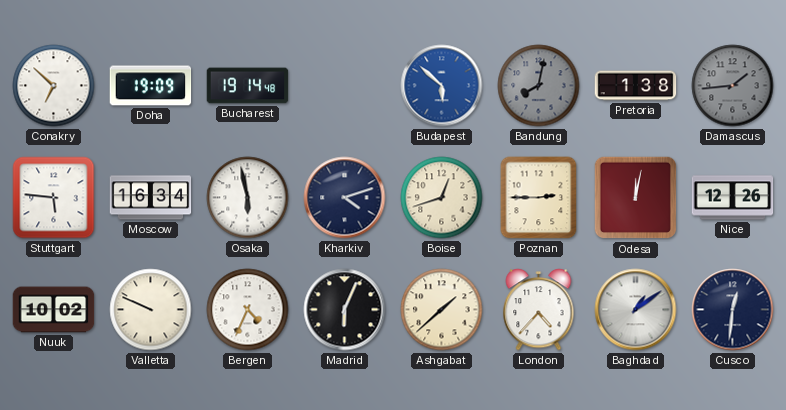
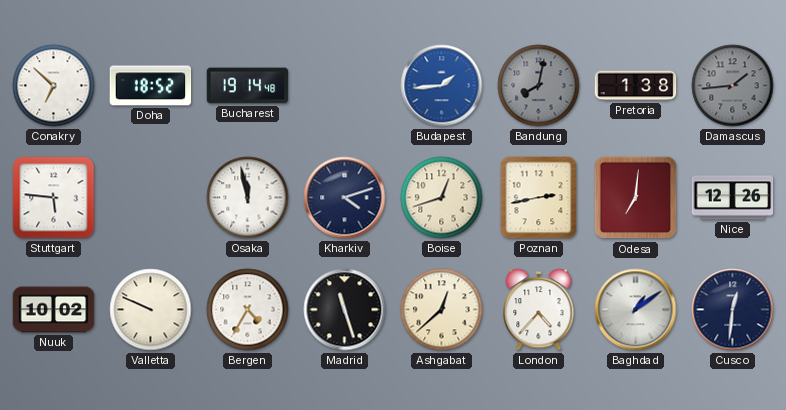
Doha: 19:09 -> 18:52
Budapest: 5:52 -> 1:44
Moscow: 16:34 -> none
Osaka: 5:58 -> 11:58
Poznan: 2:45 -> 2:43
Odesa: 12:02 -> 7:01
Bergen: 4:34 -> 4:35
Madrid: 6:04 -> 11:27
Ashgabat: 1:38 -> 12:38
